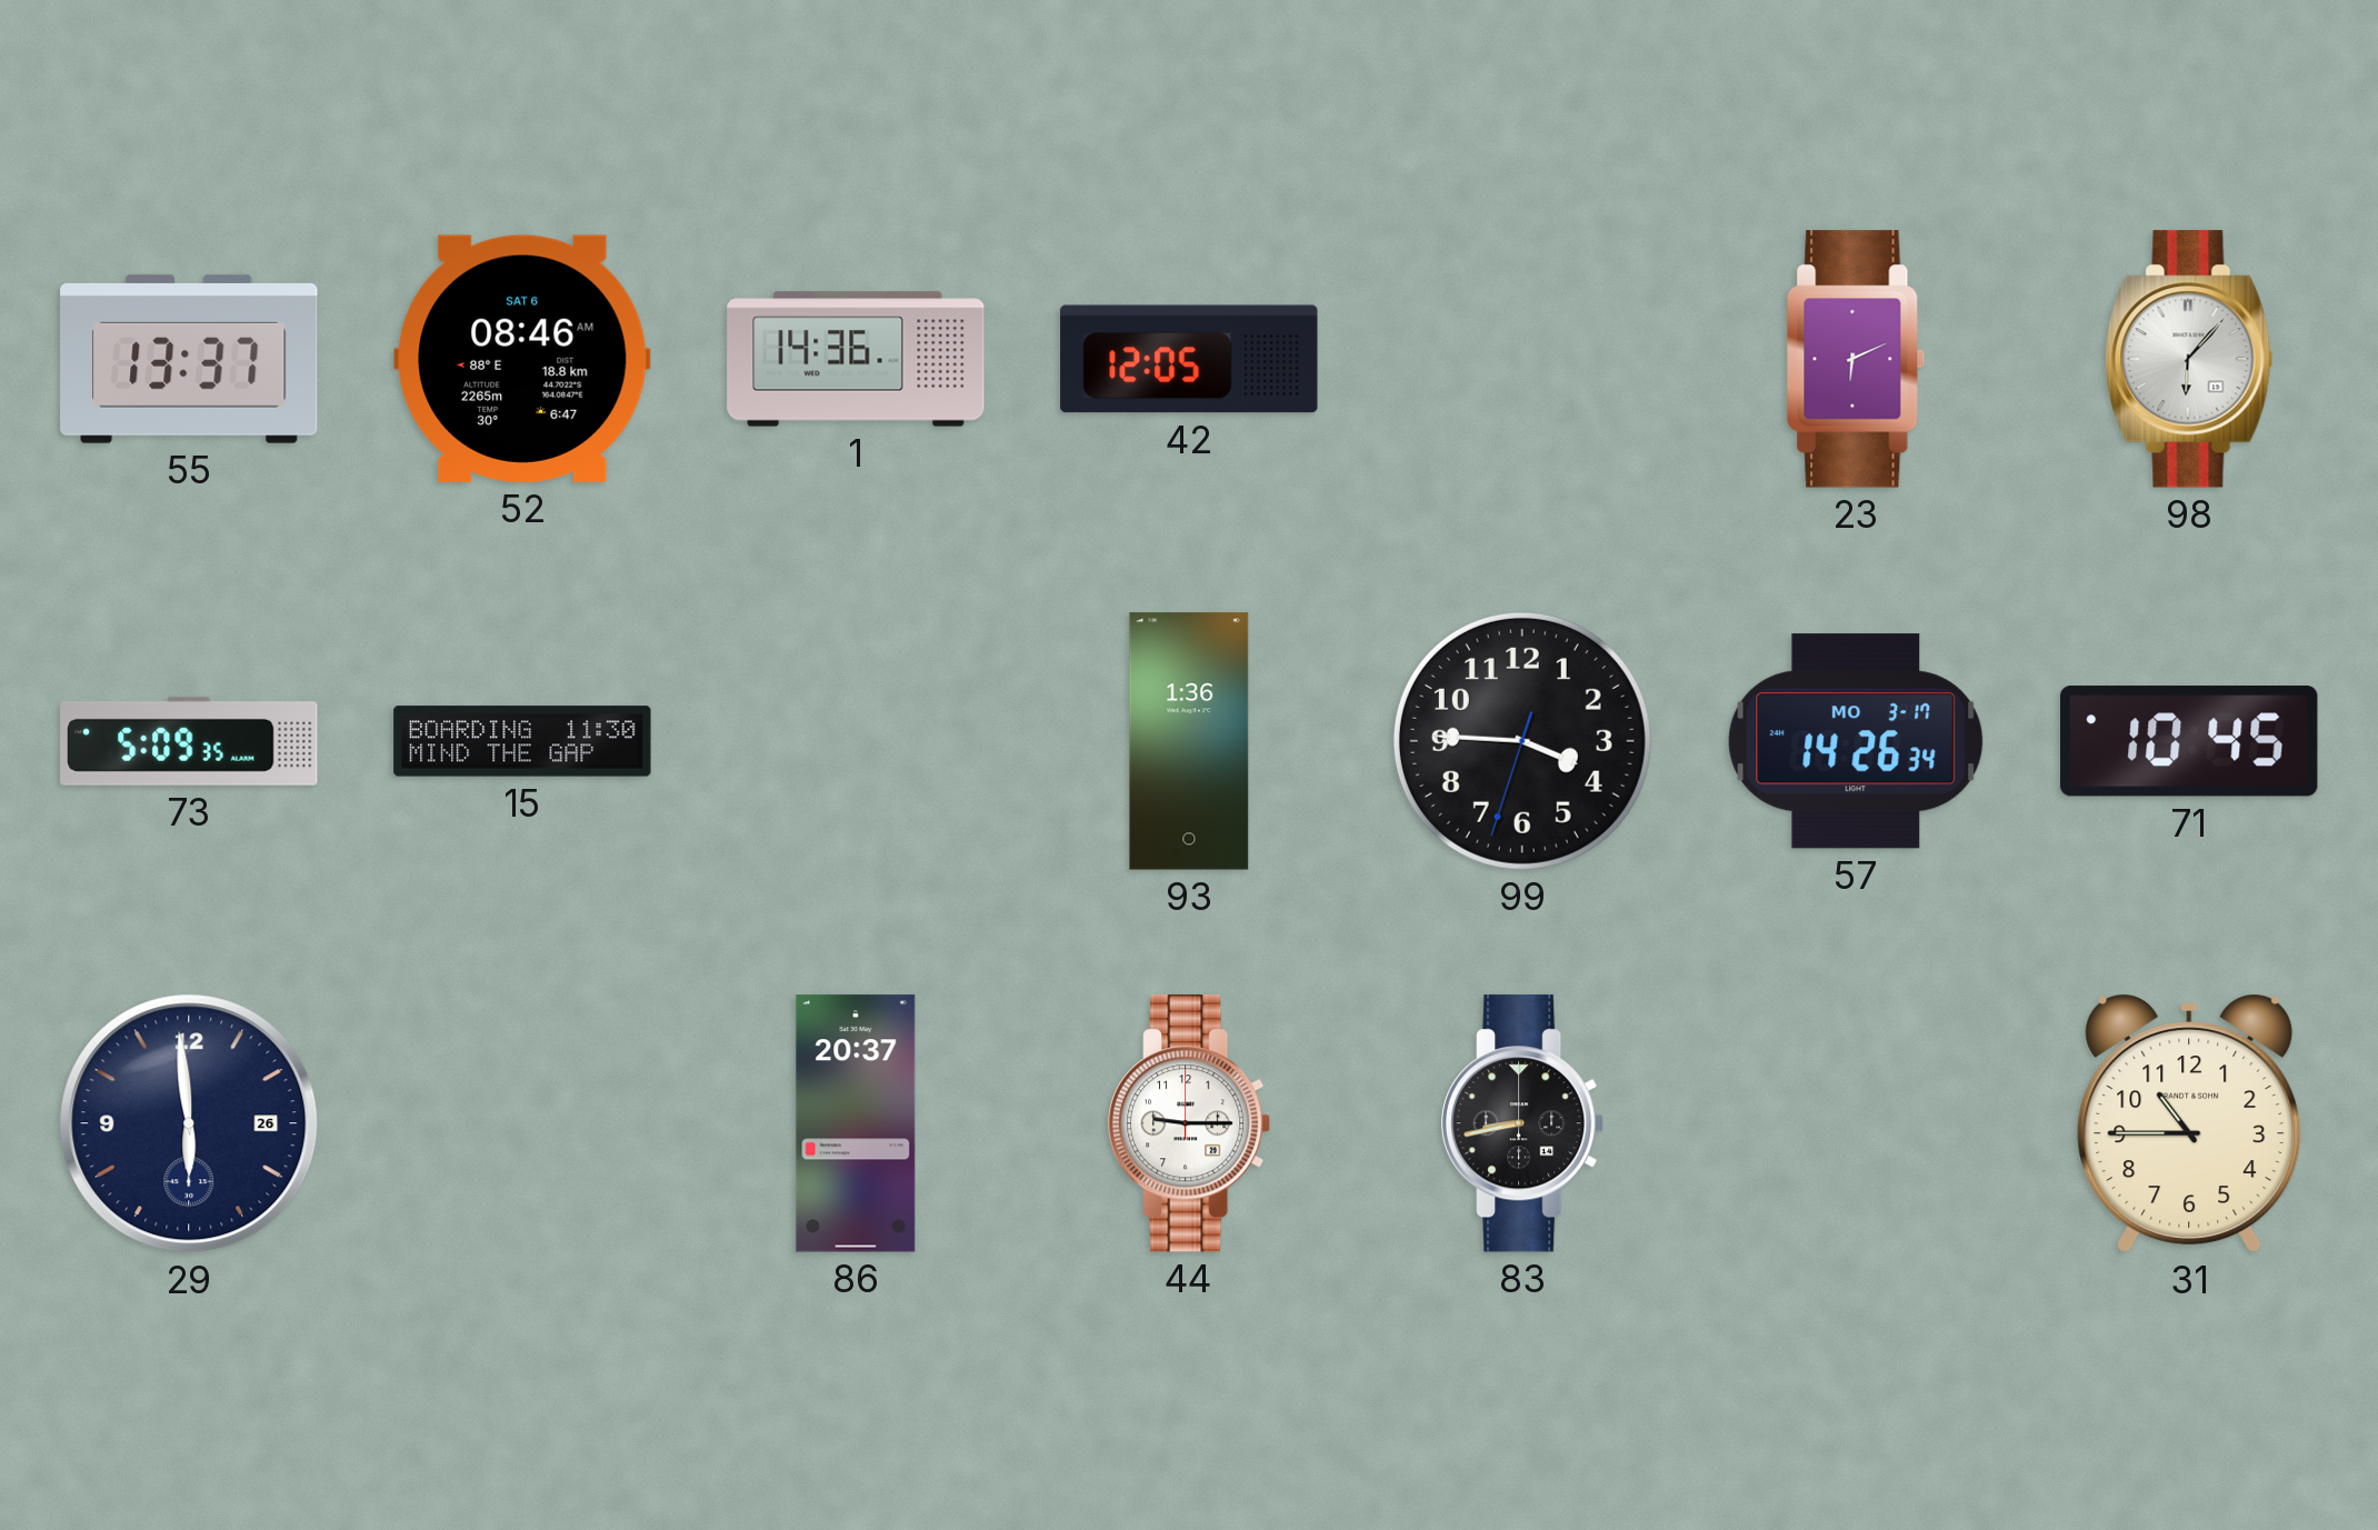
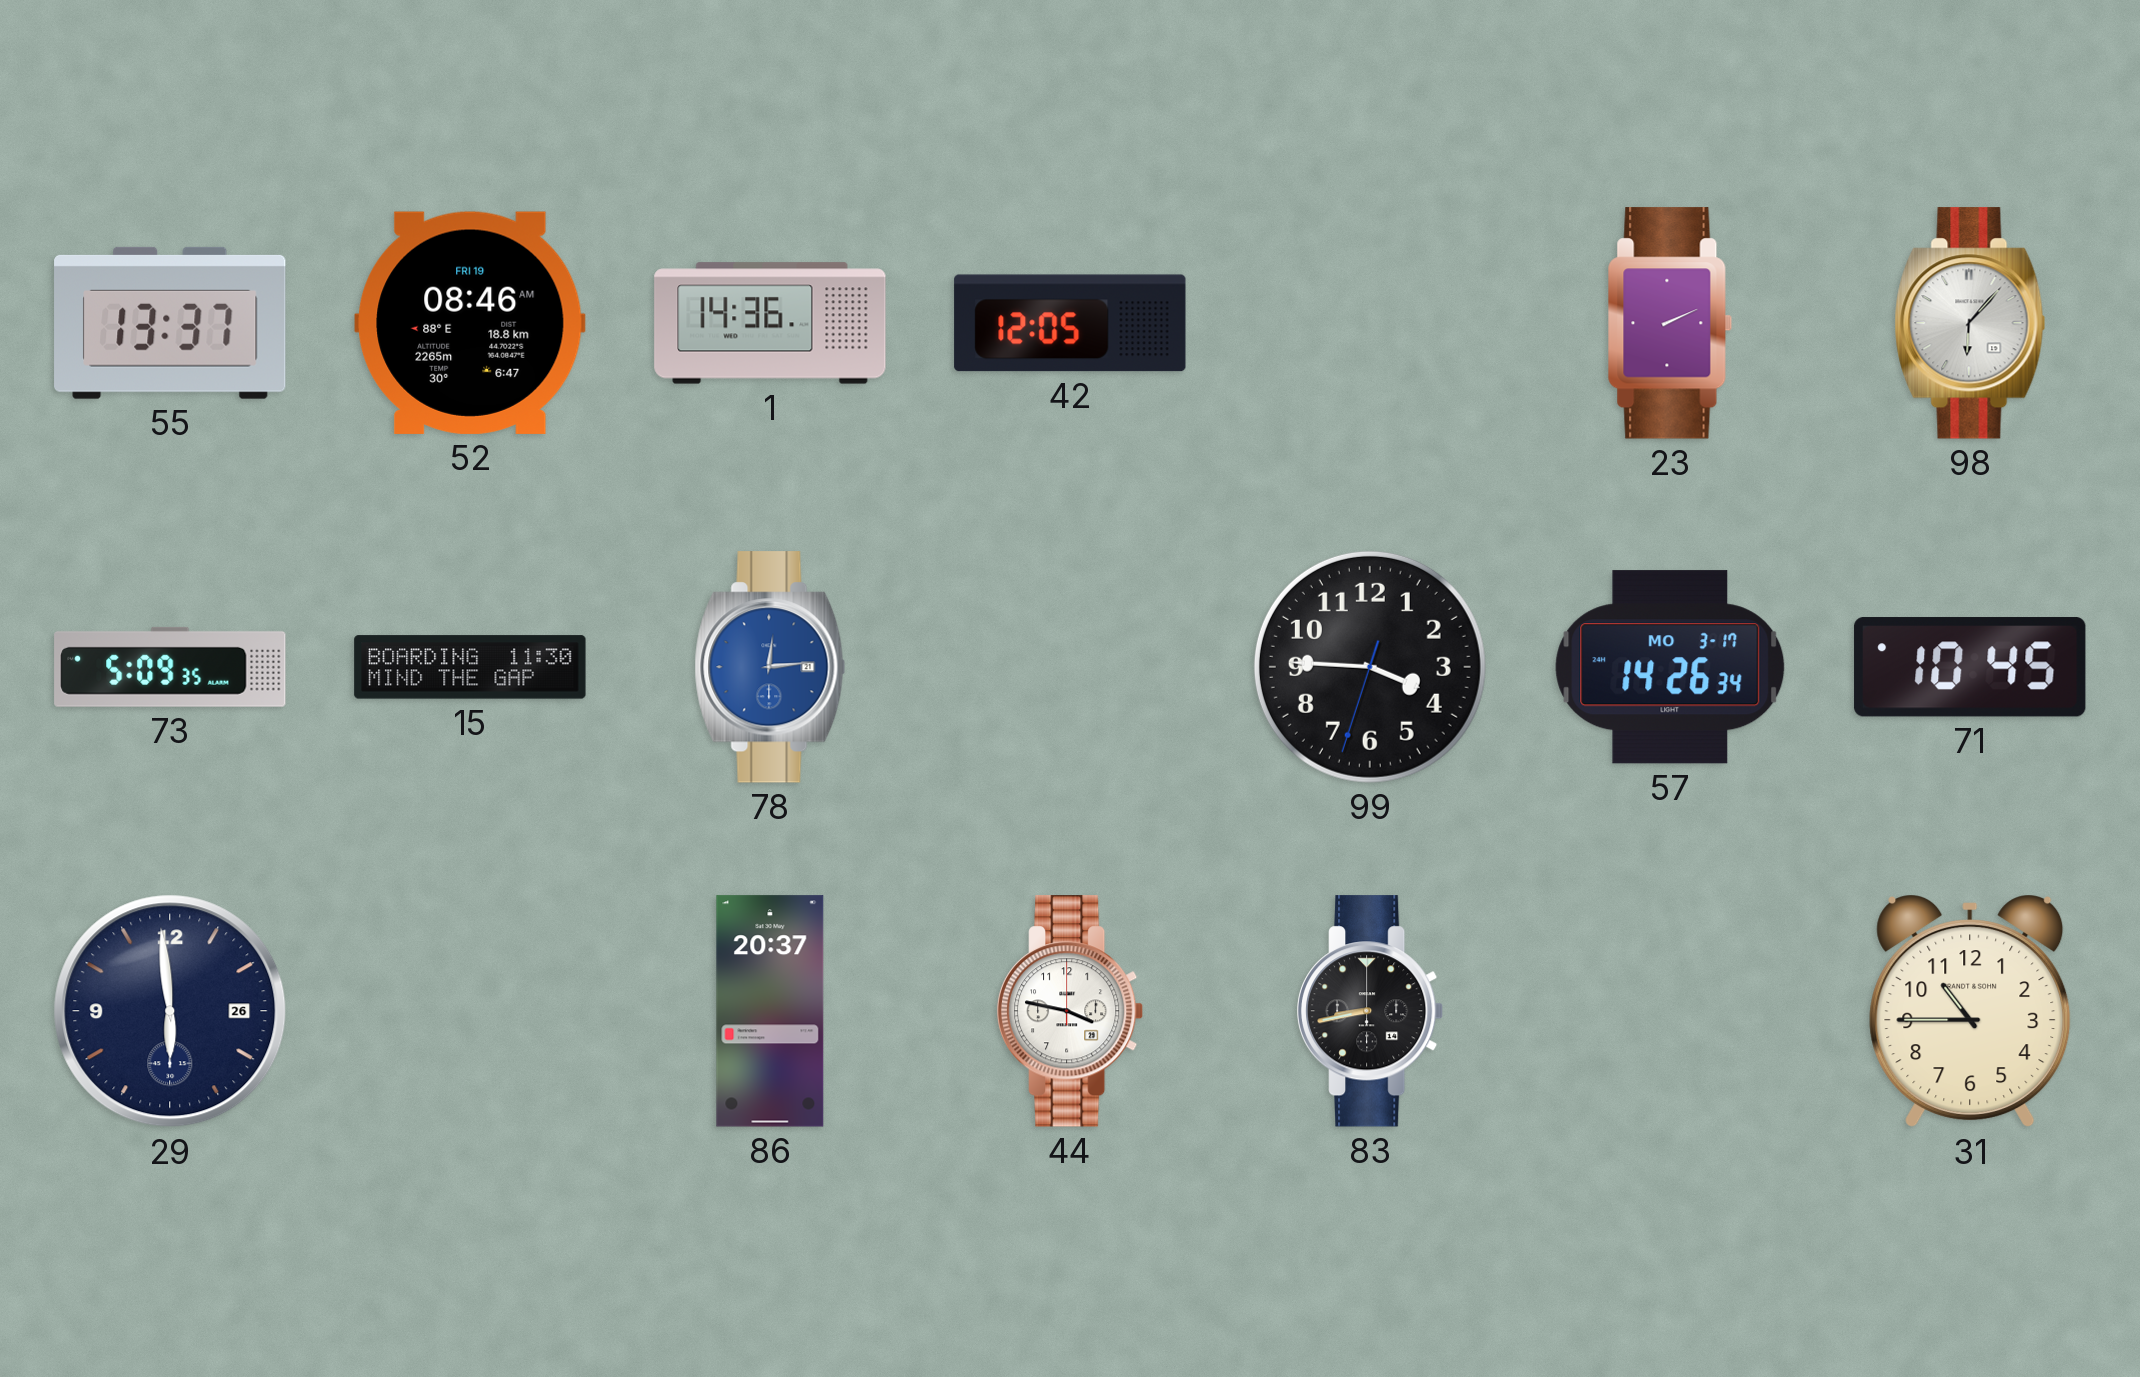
52 date: SAT 6 -> FRI 19
23: 6:11 -> 2:11
78: none -> 12:14
93: 1:36 -> none
44: 9:15 -> 3:47
